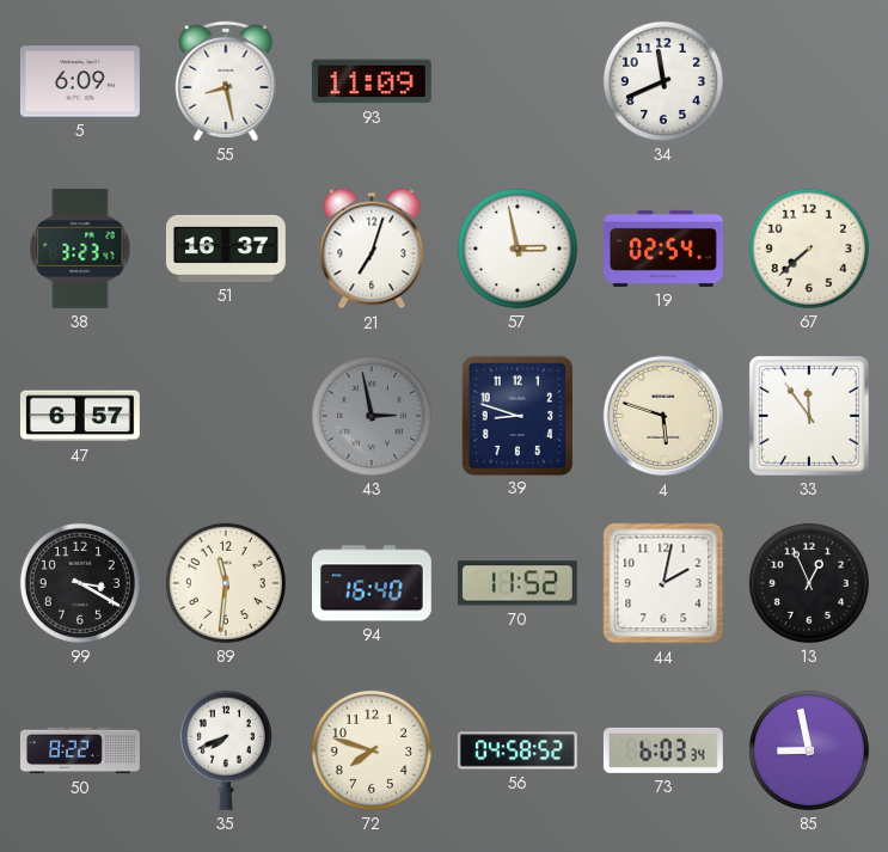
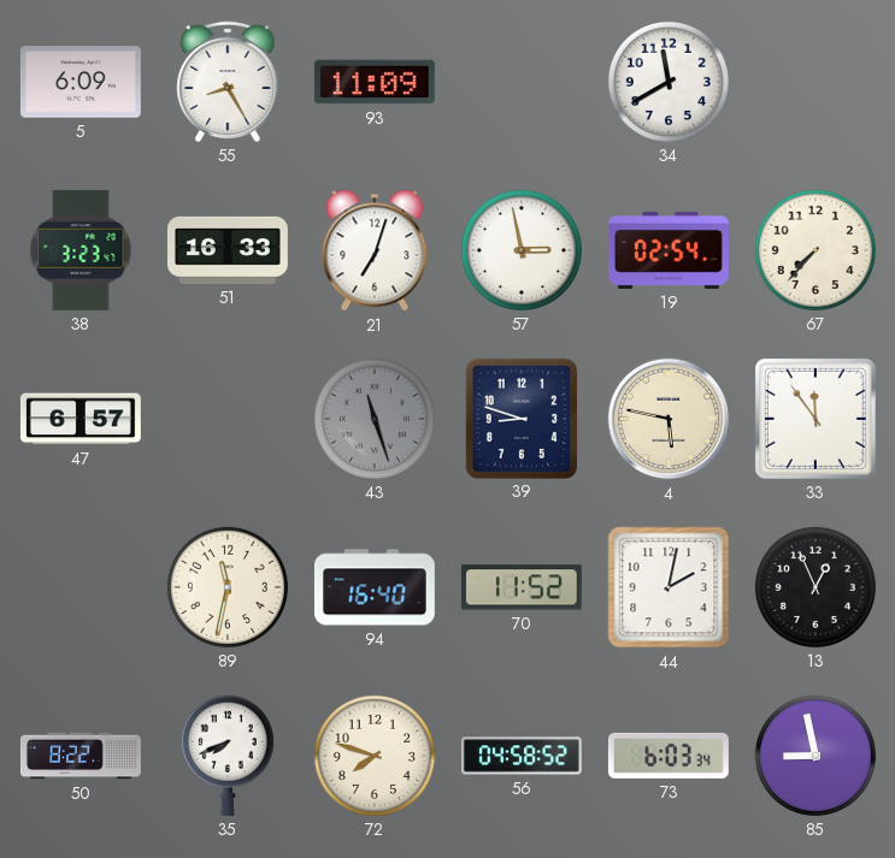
55: 8:28 -> 8:25
34: 11:41 -> 11:40
51: 16:37 -> 16:33
67: 7:38 -> 7:37
43: 2:58 -> 11:27
4: 5:48 -> 5:47
99: 3:20 -> none
89: 11:31 -> 11:32
